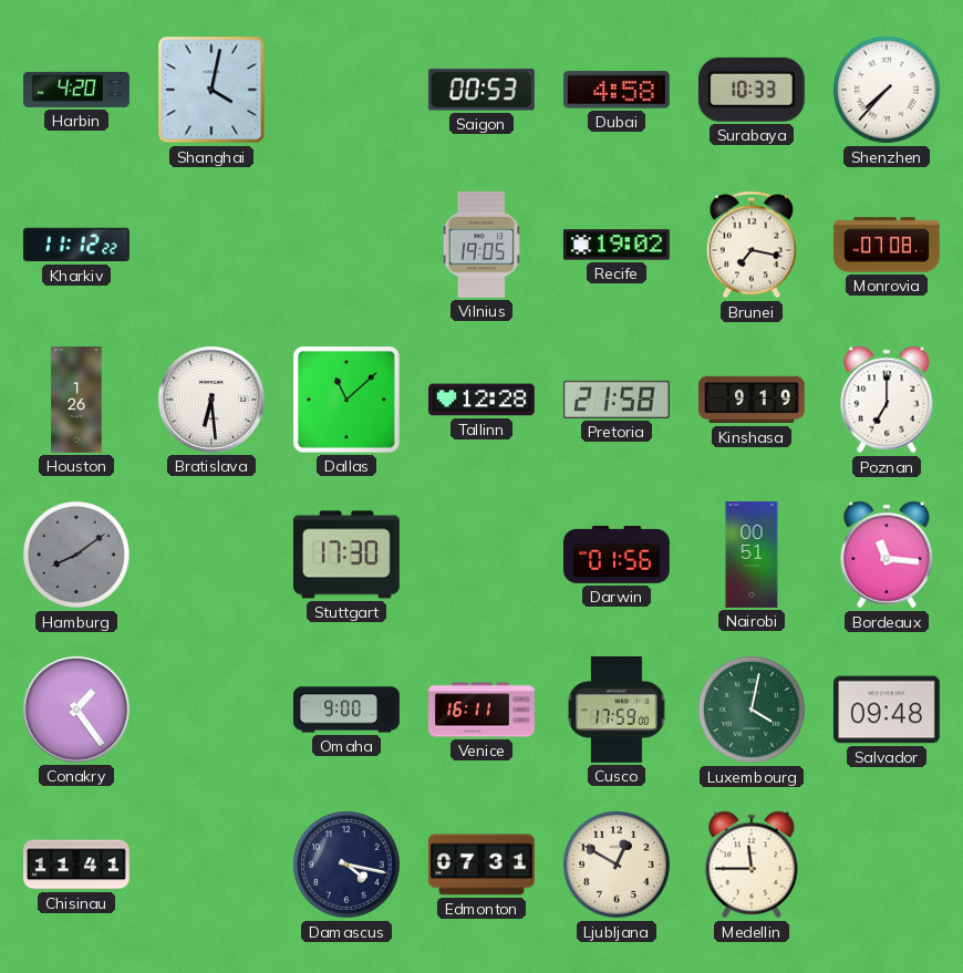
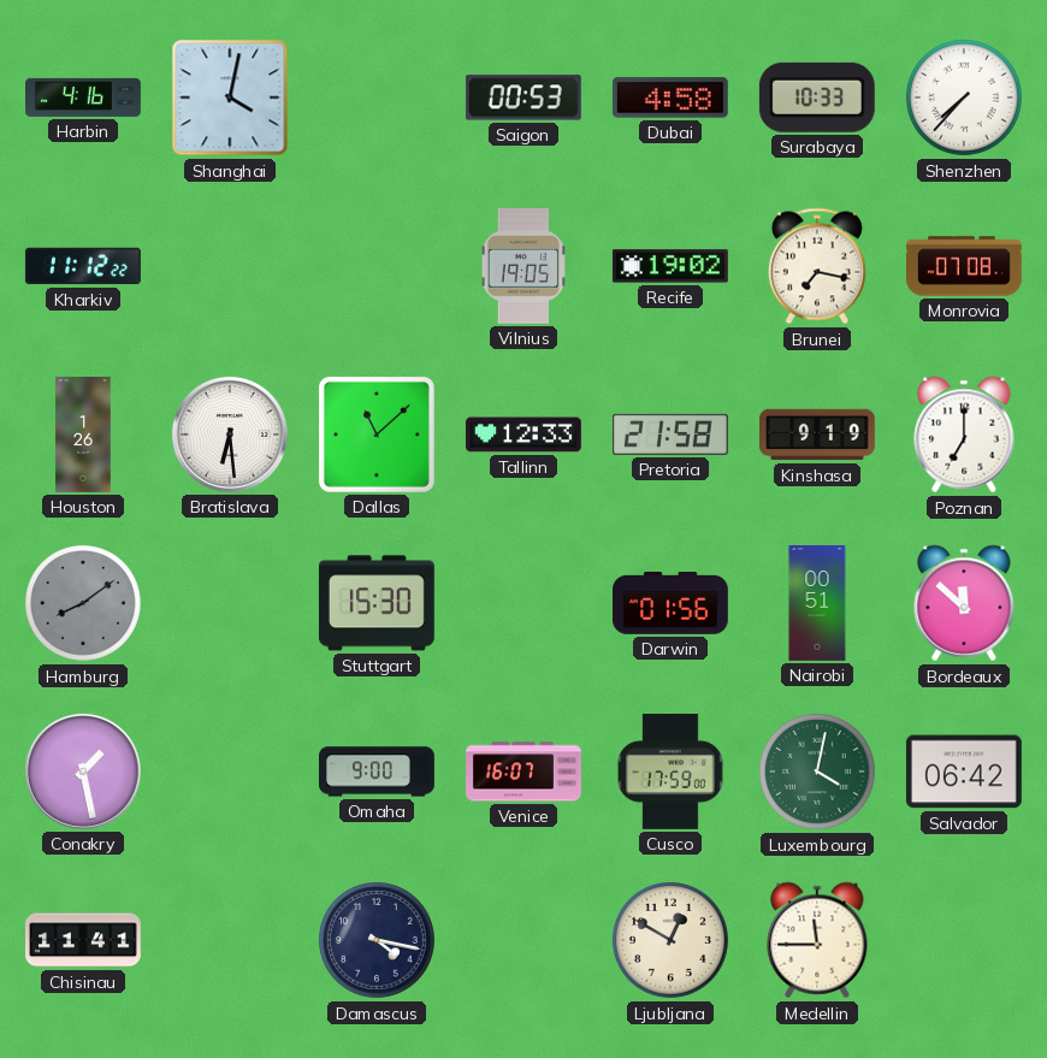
Harbin: 4:20 -> 4:16
Tallinn: 12:28 -> 12:33
Stuttgart: 17:30 -> 15:30
Bordeaux: 11:16 -> 11:52
Conakry: 1:24 -> 1:28
Venice: 16:11 -> 16:07
Salvador: 09:48 -> 06:42
Edmonton: 07:31 -> none
